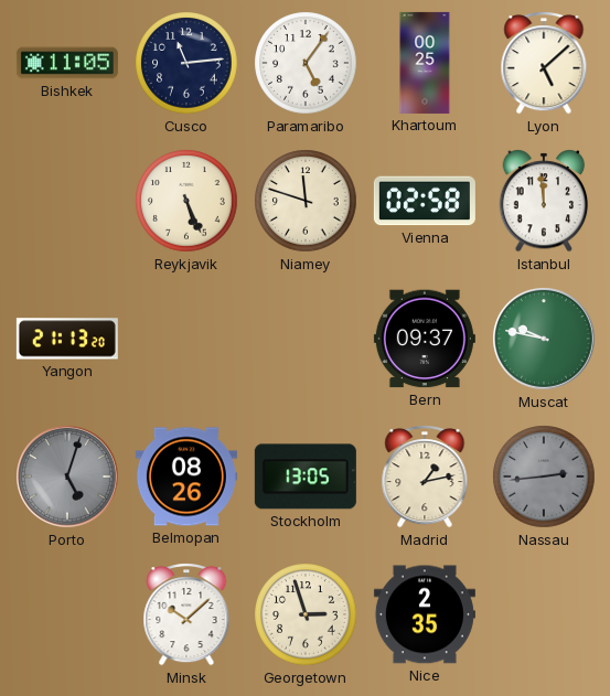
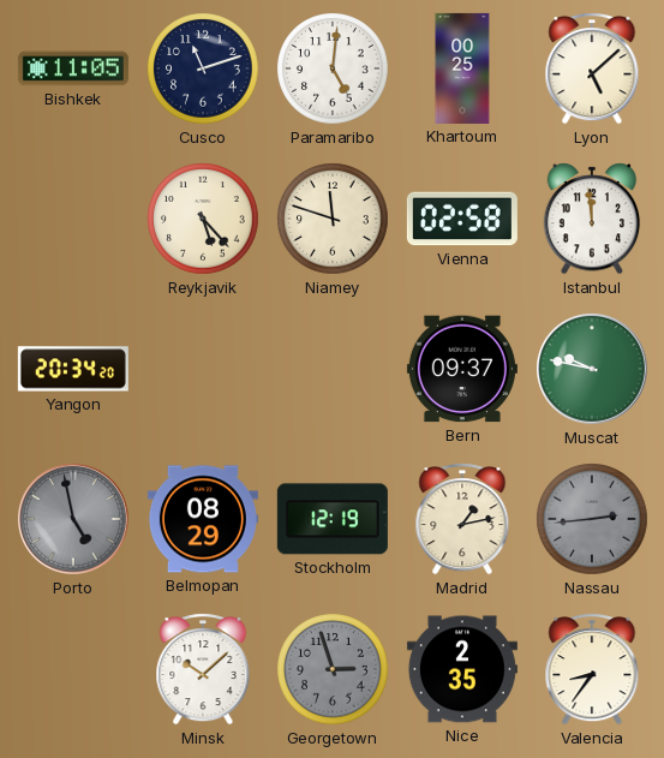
Cusco: 11:14 -> 11:12
Paramaribo: 5:06 -> 5:01
Reykjavik: 5:26 -> 5:23
Yangon: 21:13 -> 20:34
Porto: 5:03 -> 4:58
Belmopan: 08:26 -> 08:29
Stockholm: 13:05 -> 12:19
Georgetown dial: cream -> grey
Valencia: none -> 8:36
